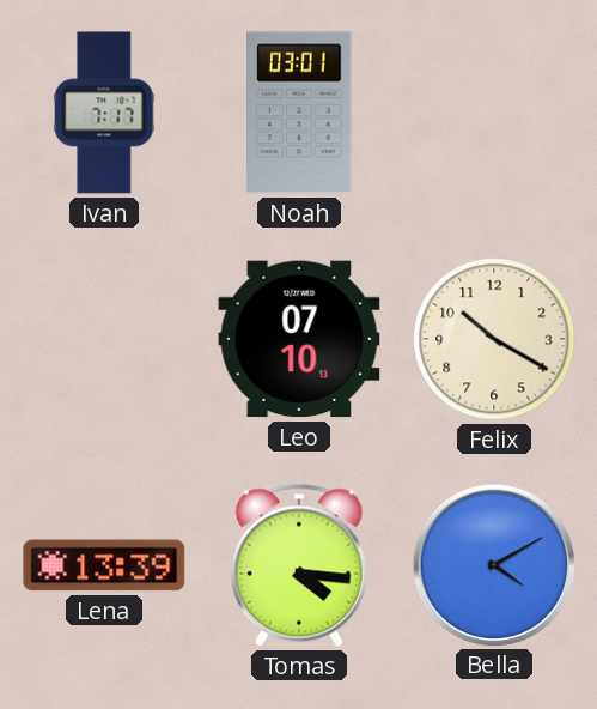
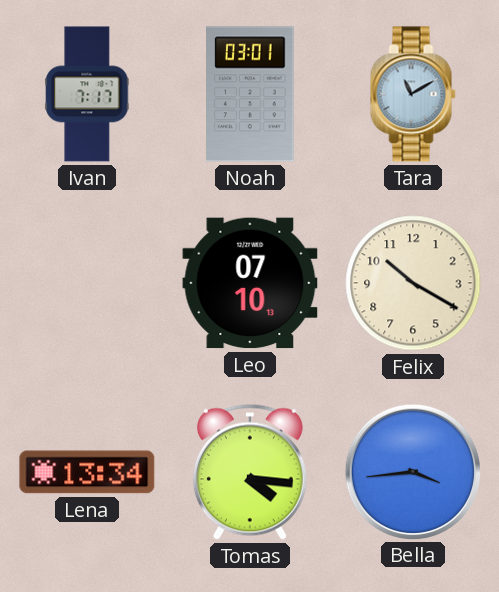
Tara: none -> 11:10
Lena: 13:39 -> 13:34
Bella: 4:10 -> 3:44
